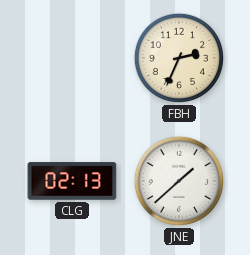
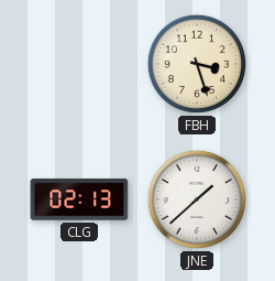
FBH: 2:34 -> 3:27
